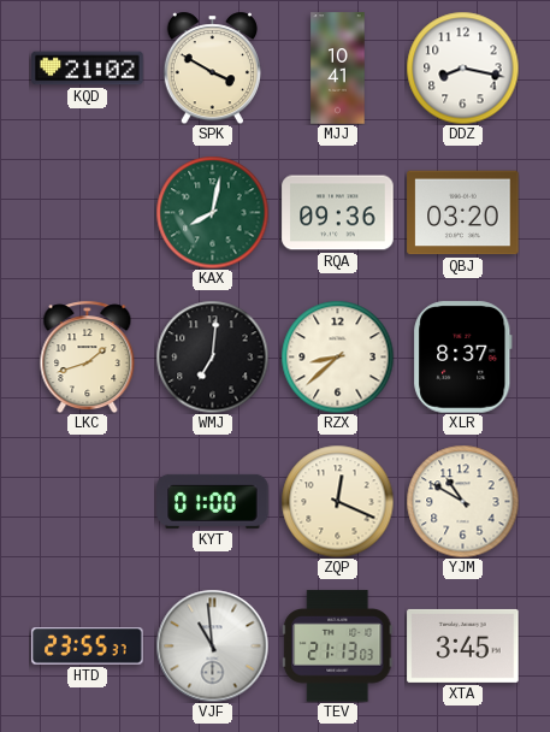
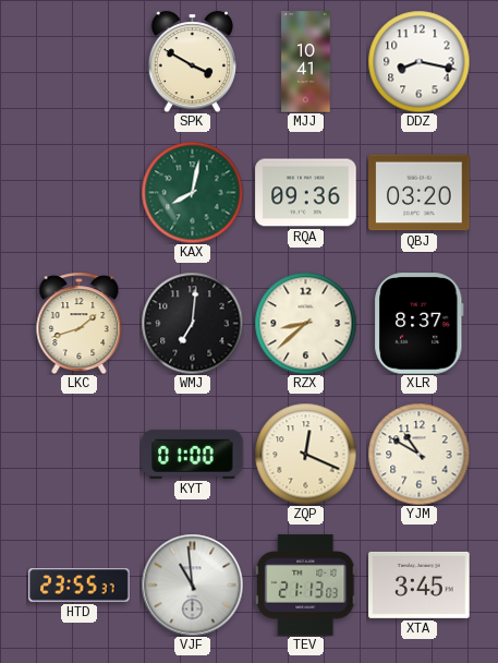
KQD: 21:02 -> none
